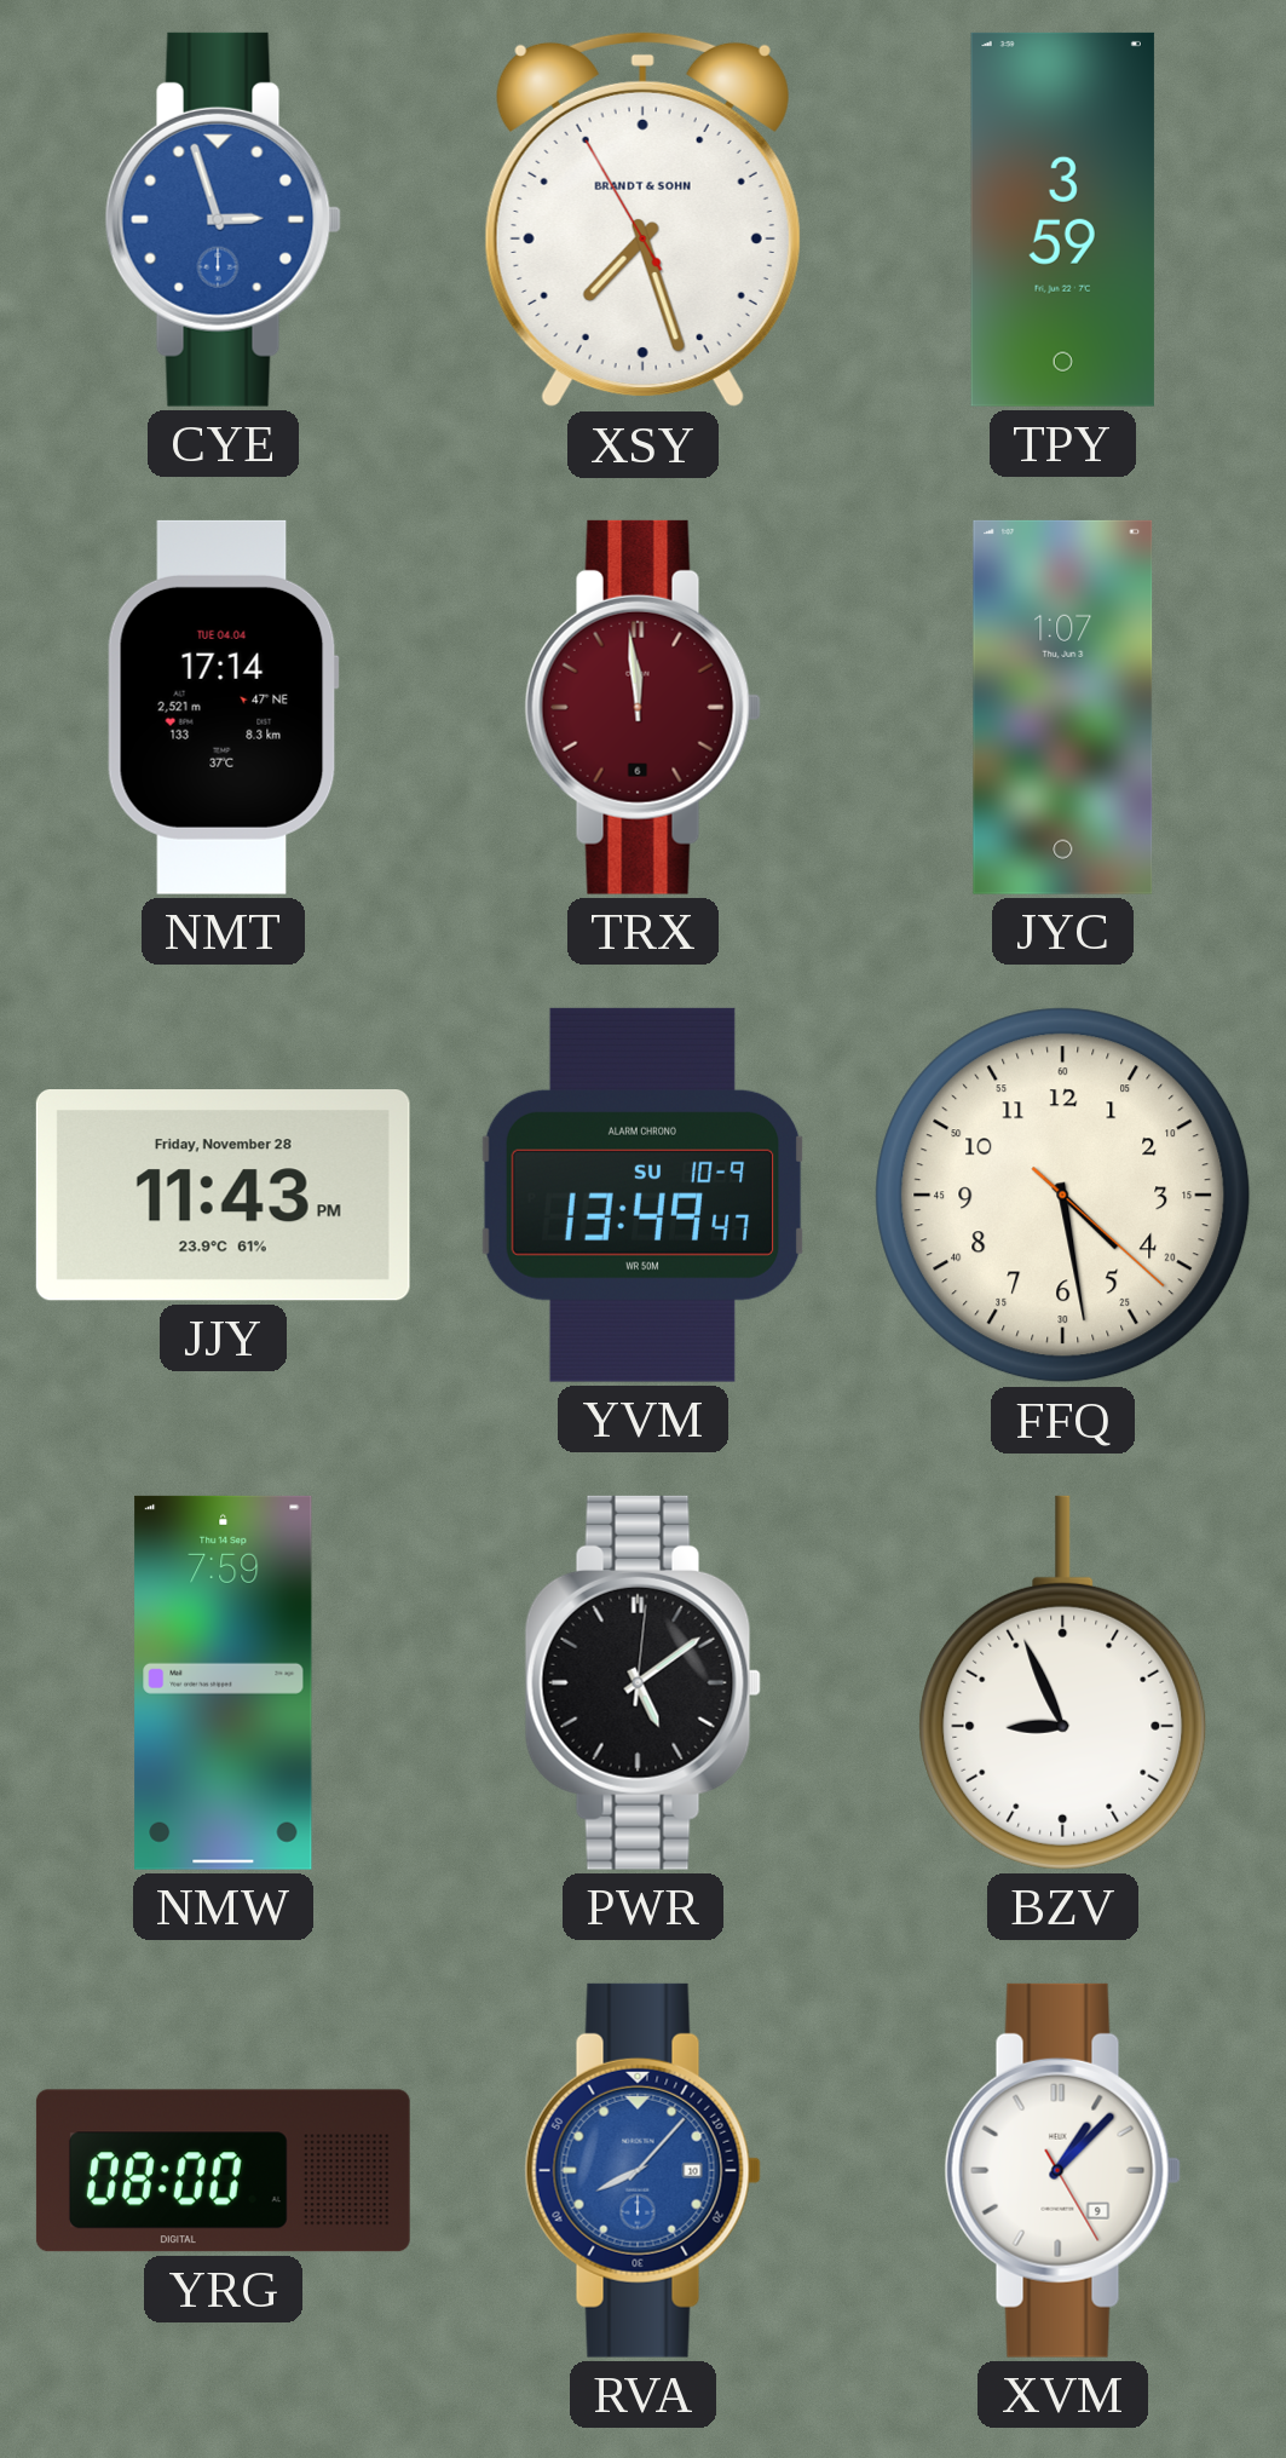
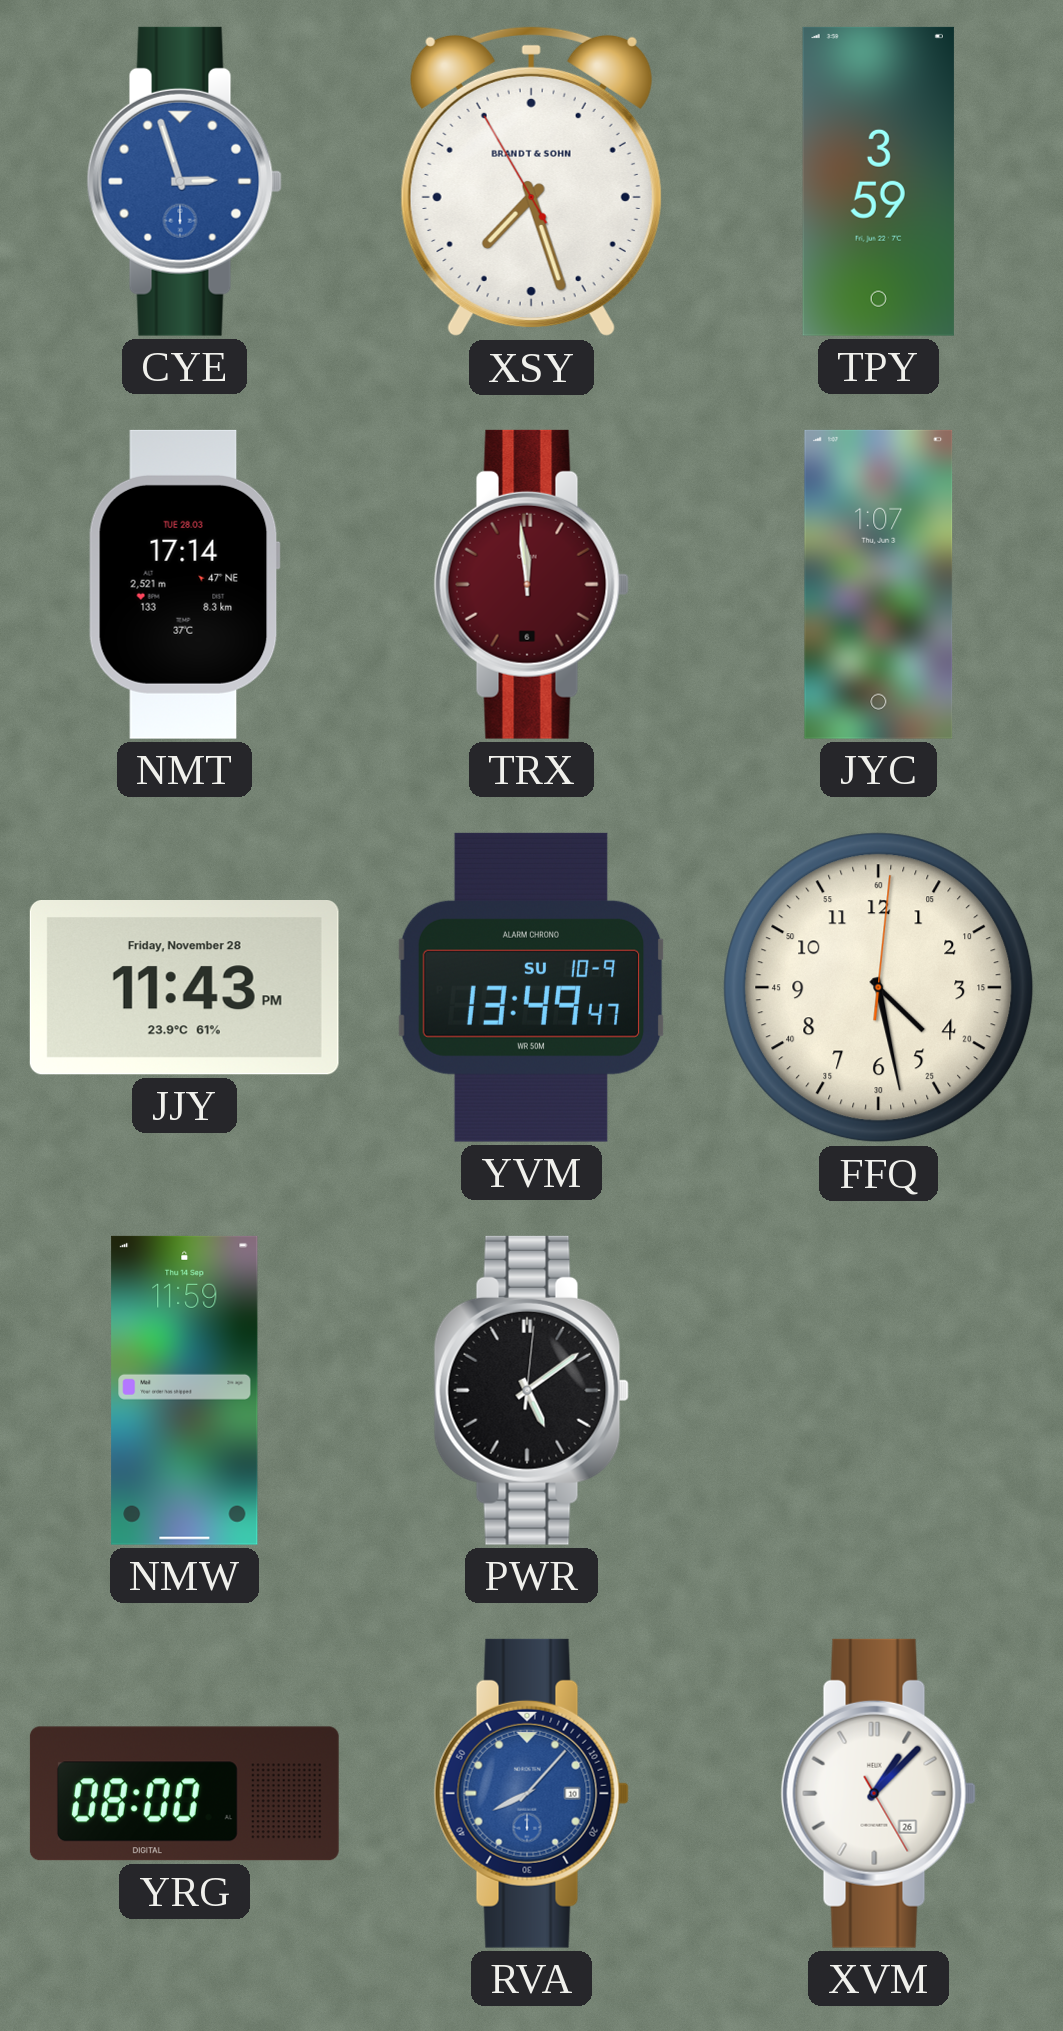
NMT date: TUE 04.04 -> TUE 28.03
FFQ: 4:28:22 -> 4:28:01
NMW: 7:59 -> 11:59
BZV: 8:56 -> none
XVM date: 9 -> 26
